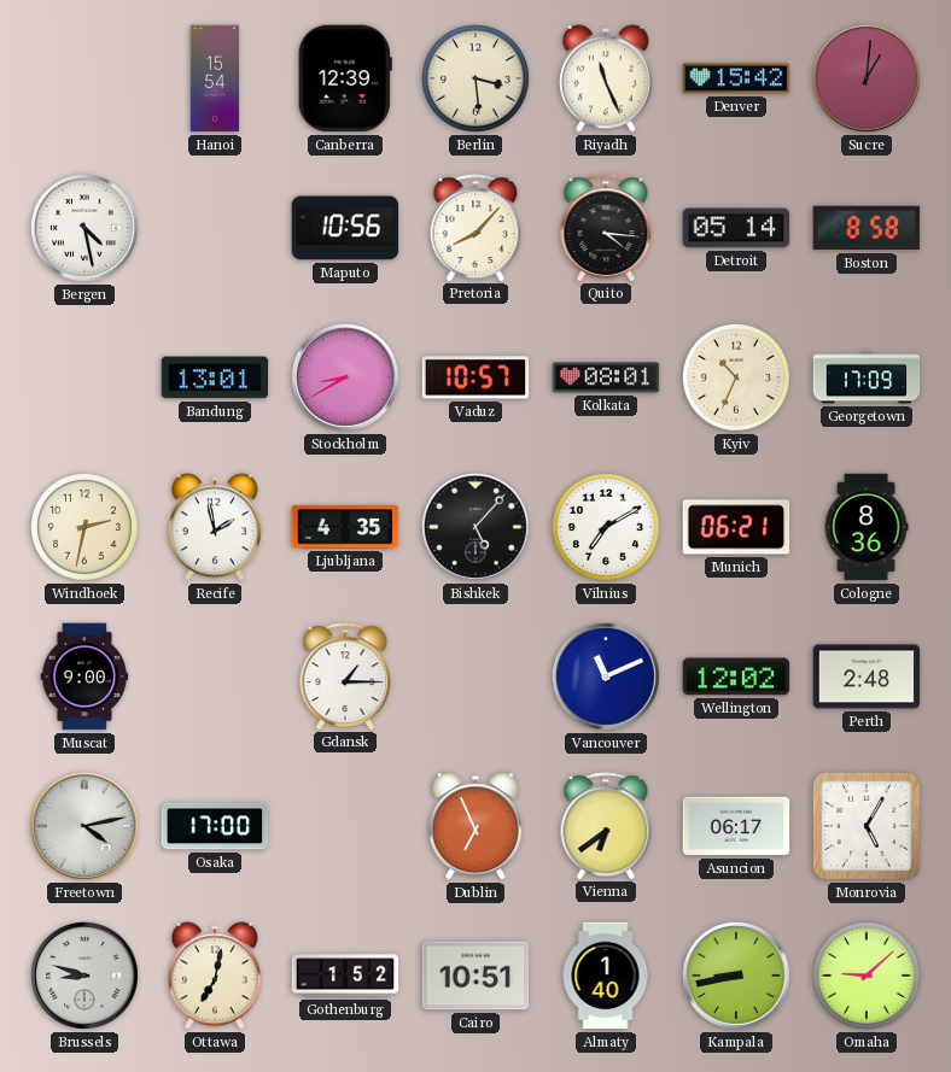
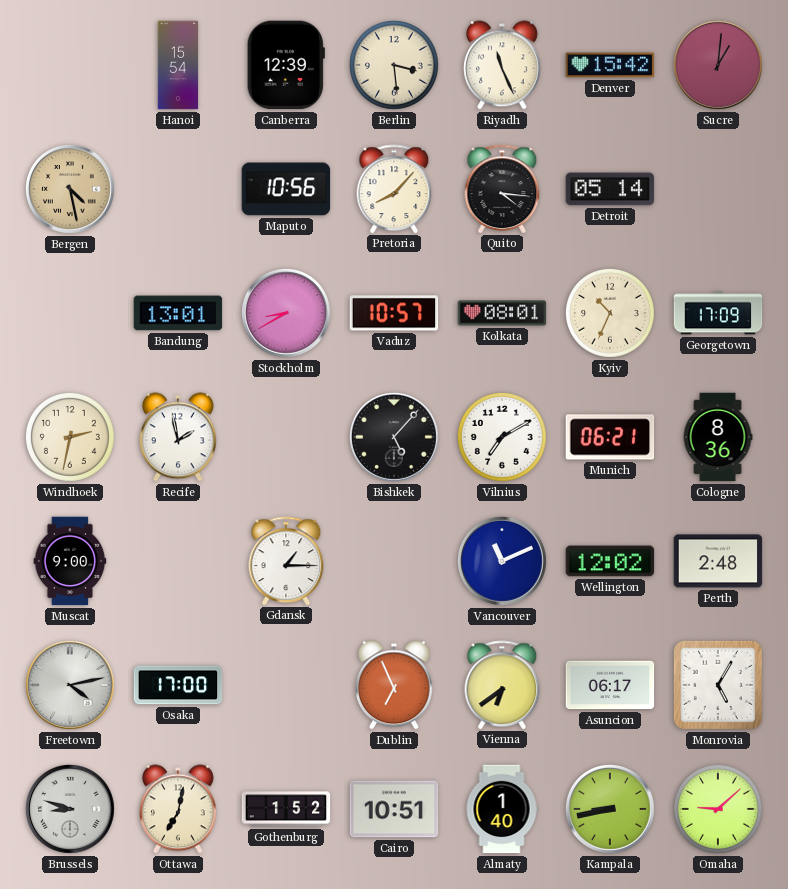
Bergen dial: white -> champagne
Boston: 8:58 -> none
Ljubljana: 4:35 -> none
